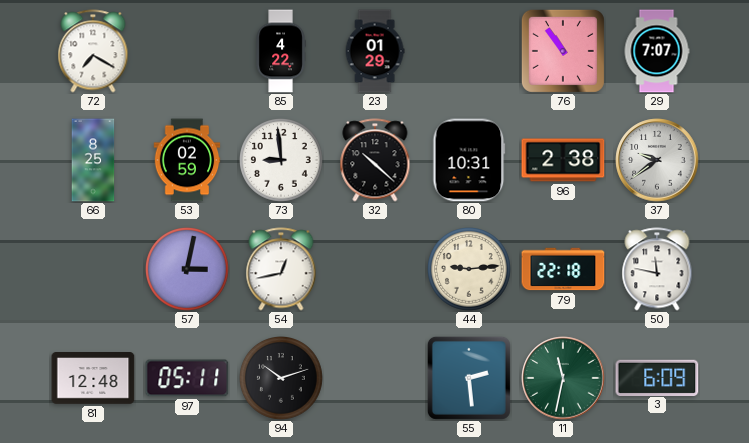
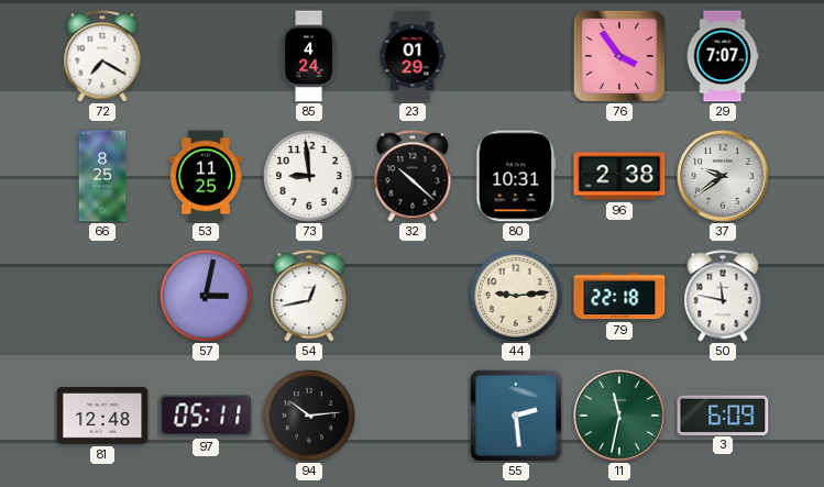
85: 4:22 -> 4:24
76: 10:54 -> 3:54
53: 02:59 -> 11:25
94: 10:12 -> 10:14
